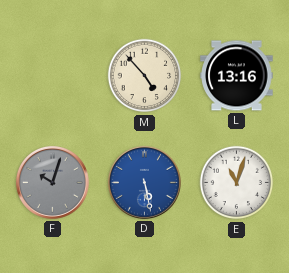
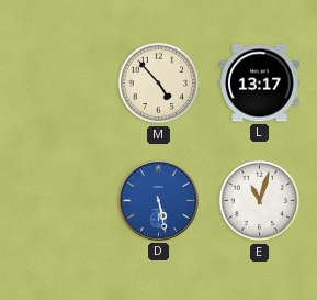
L: 13:16 -> 13:17
F: 10:03 -> none
